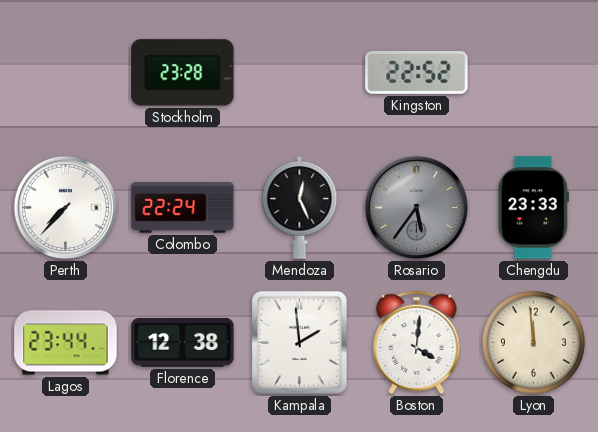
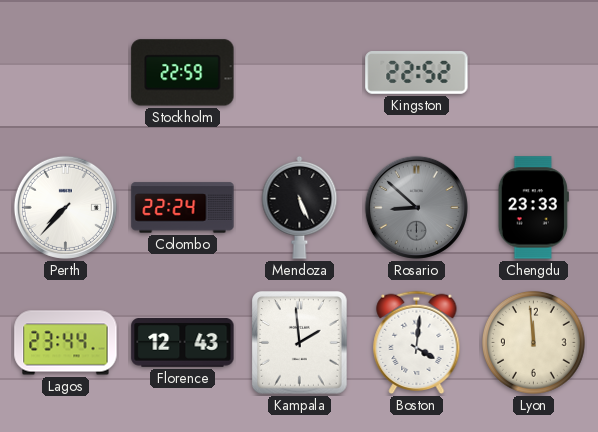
Stockholm: 23:28 -> 22:59
Mendoza: 12:26 -> 5:26
Rosario: 5:36 -> 8:52
Florence: 12:38 -> 12:43
